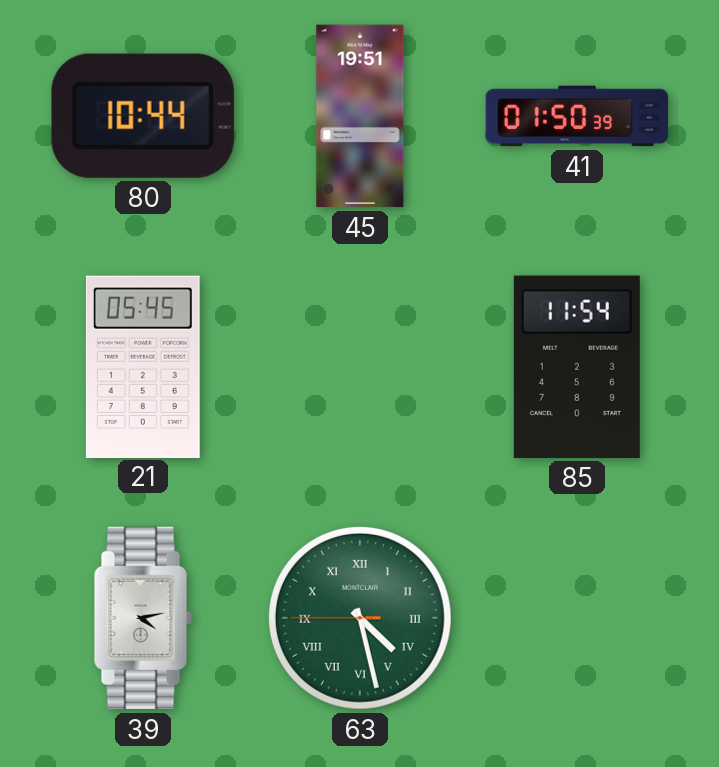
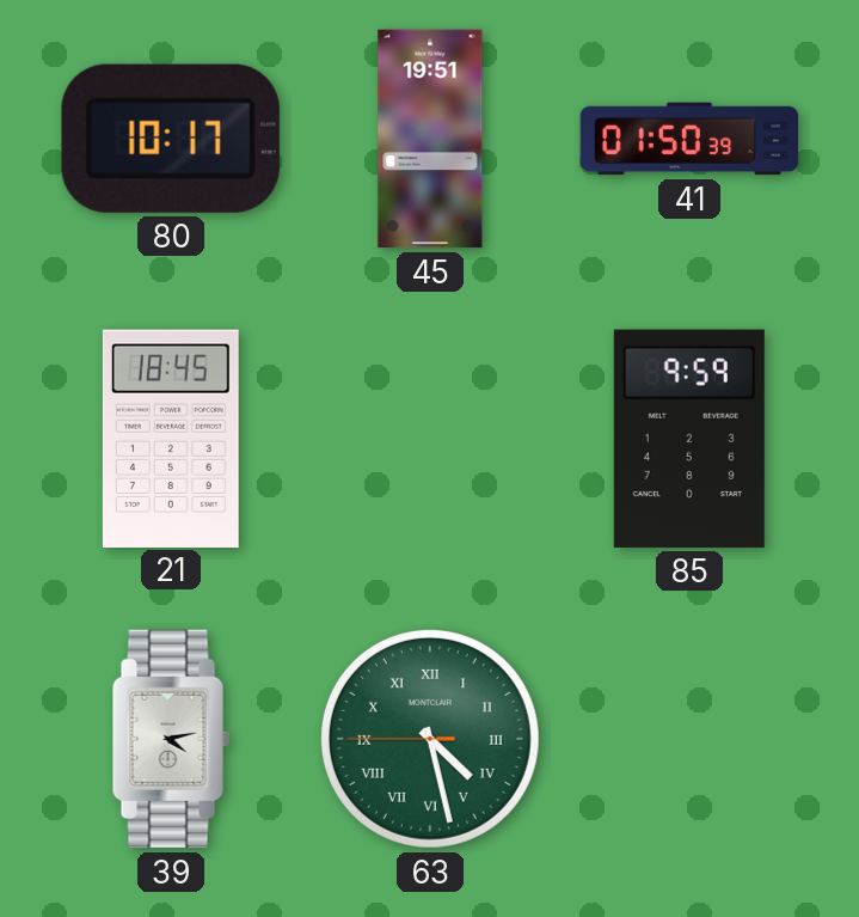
80: 10:44 -> 10:17
21: 05:45 -> 18:45
85: 11:54 -> 9:59
